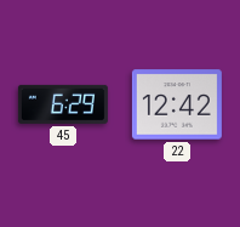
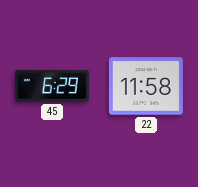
22: 12:42 -> 11:58
